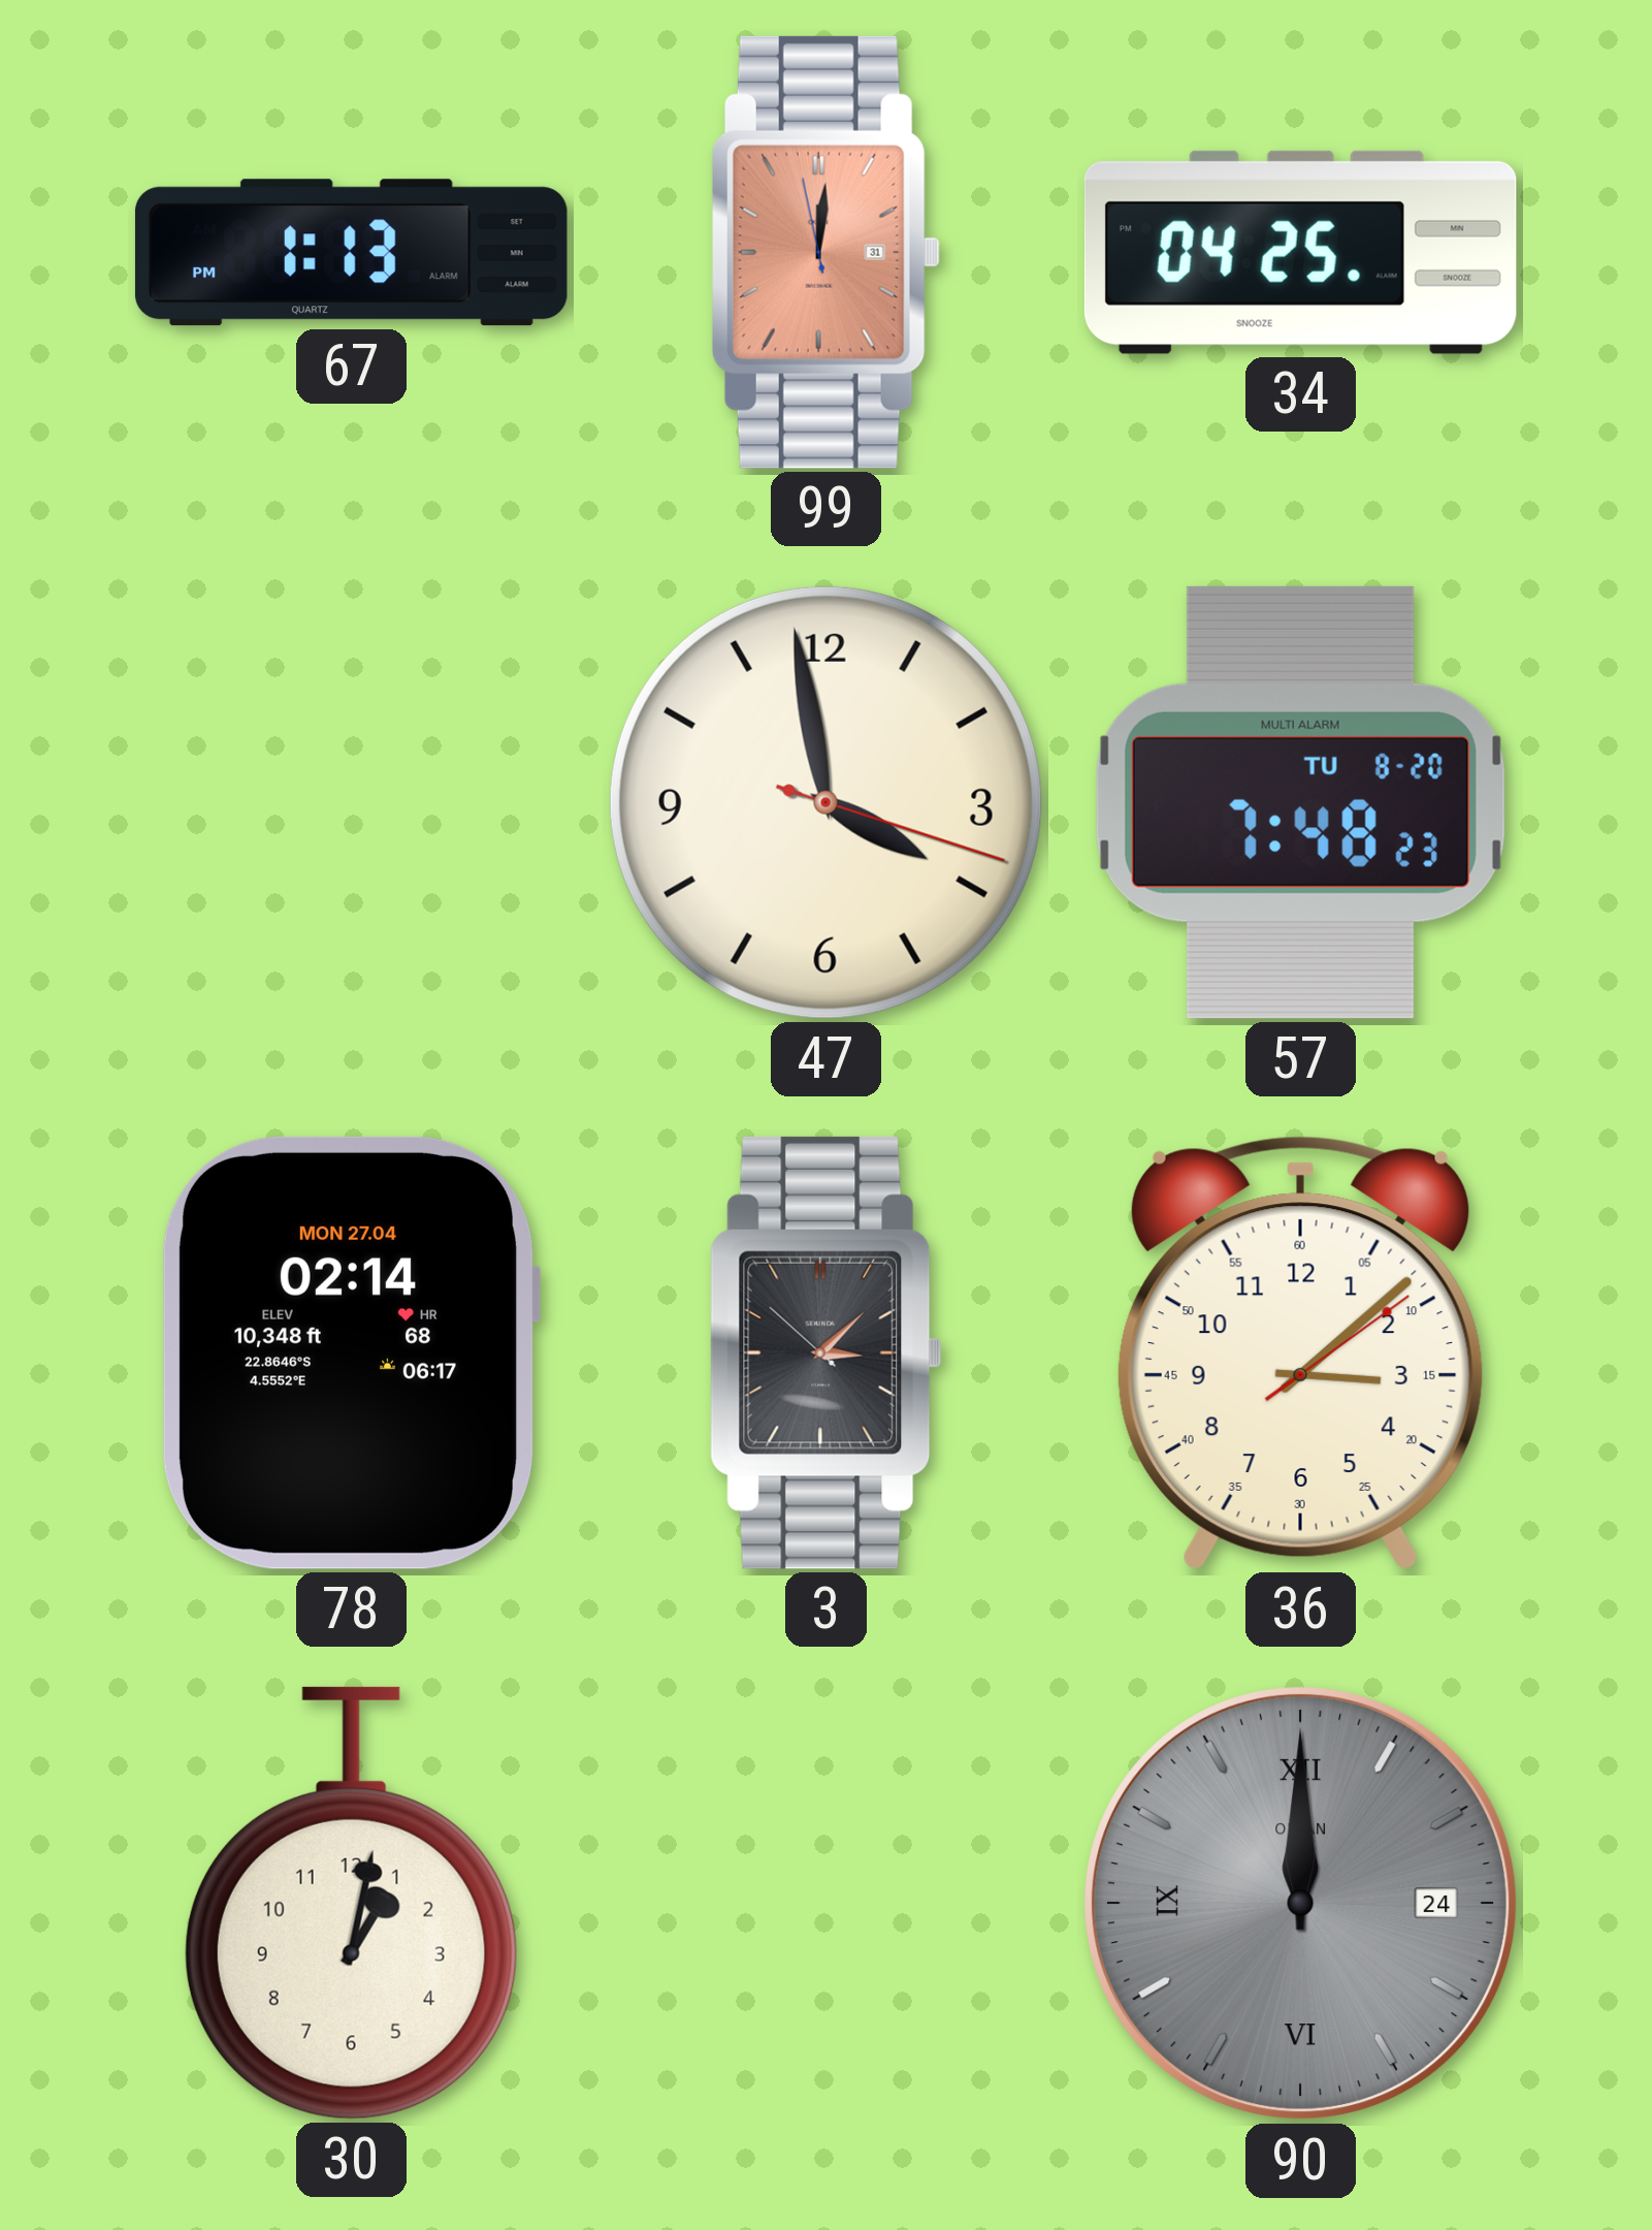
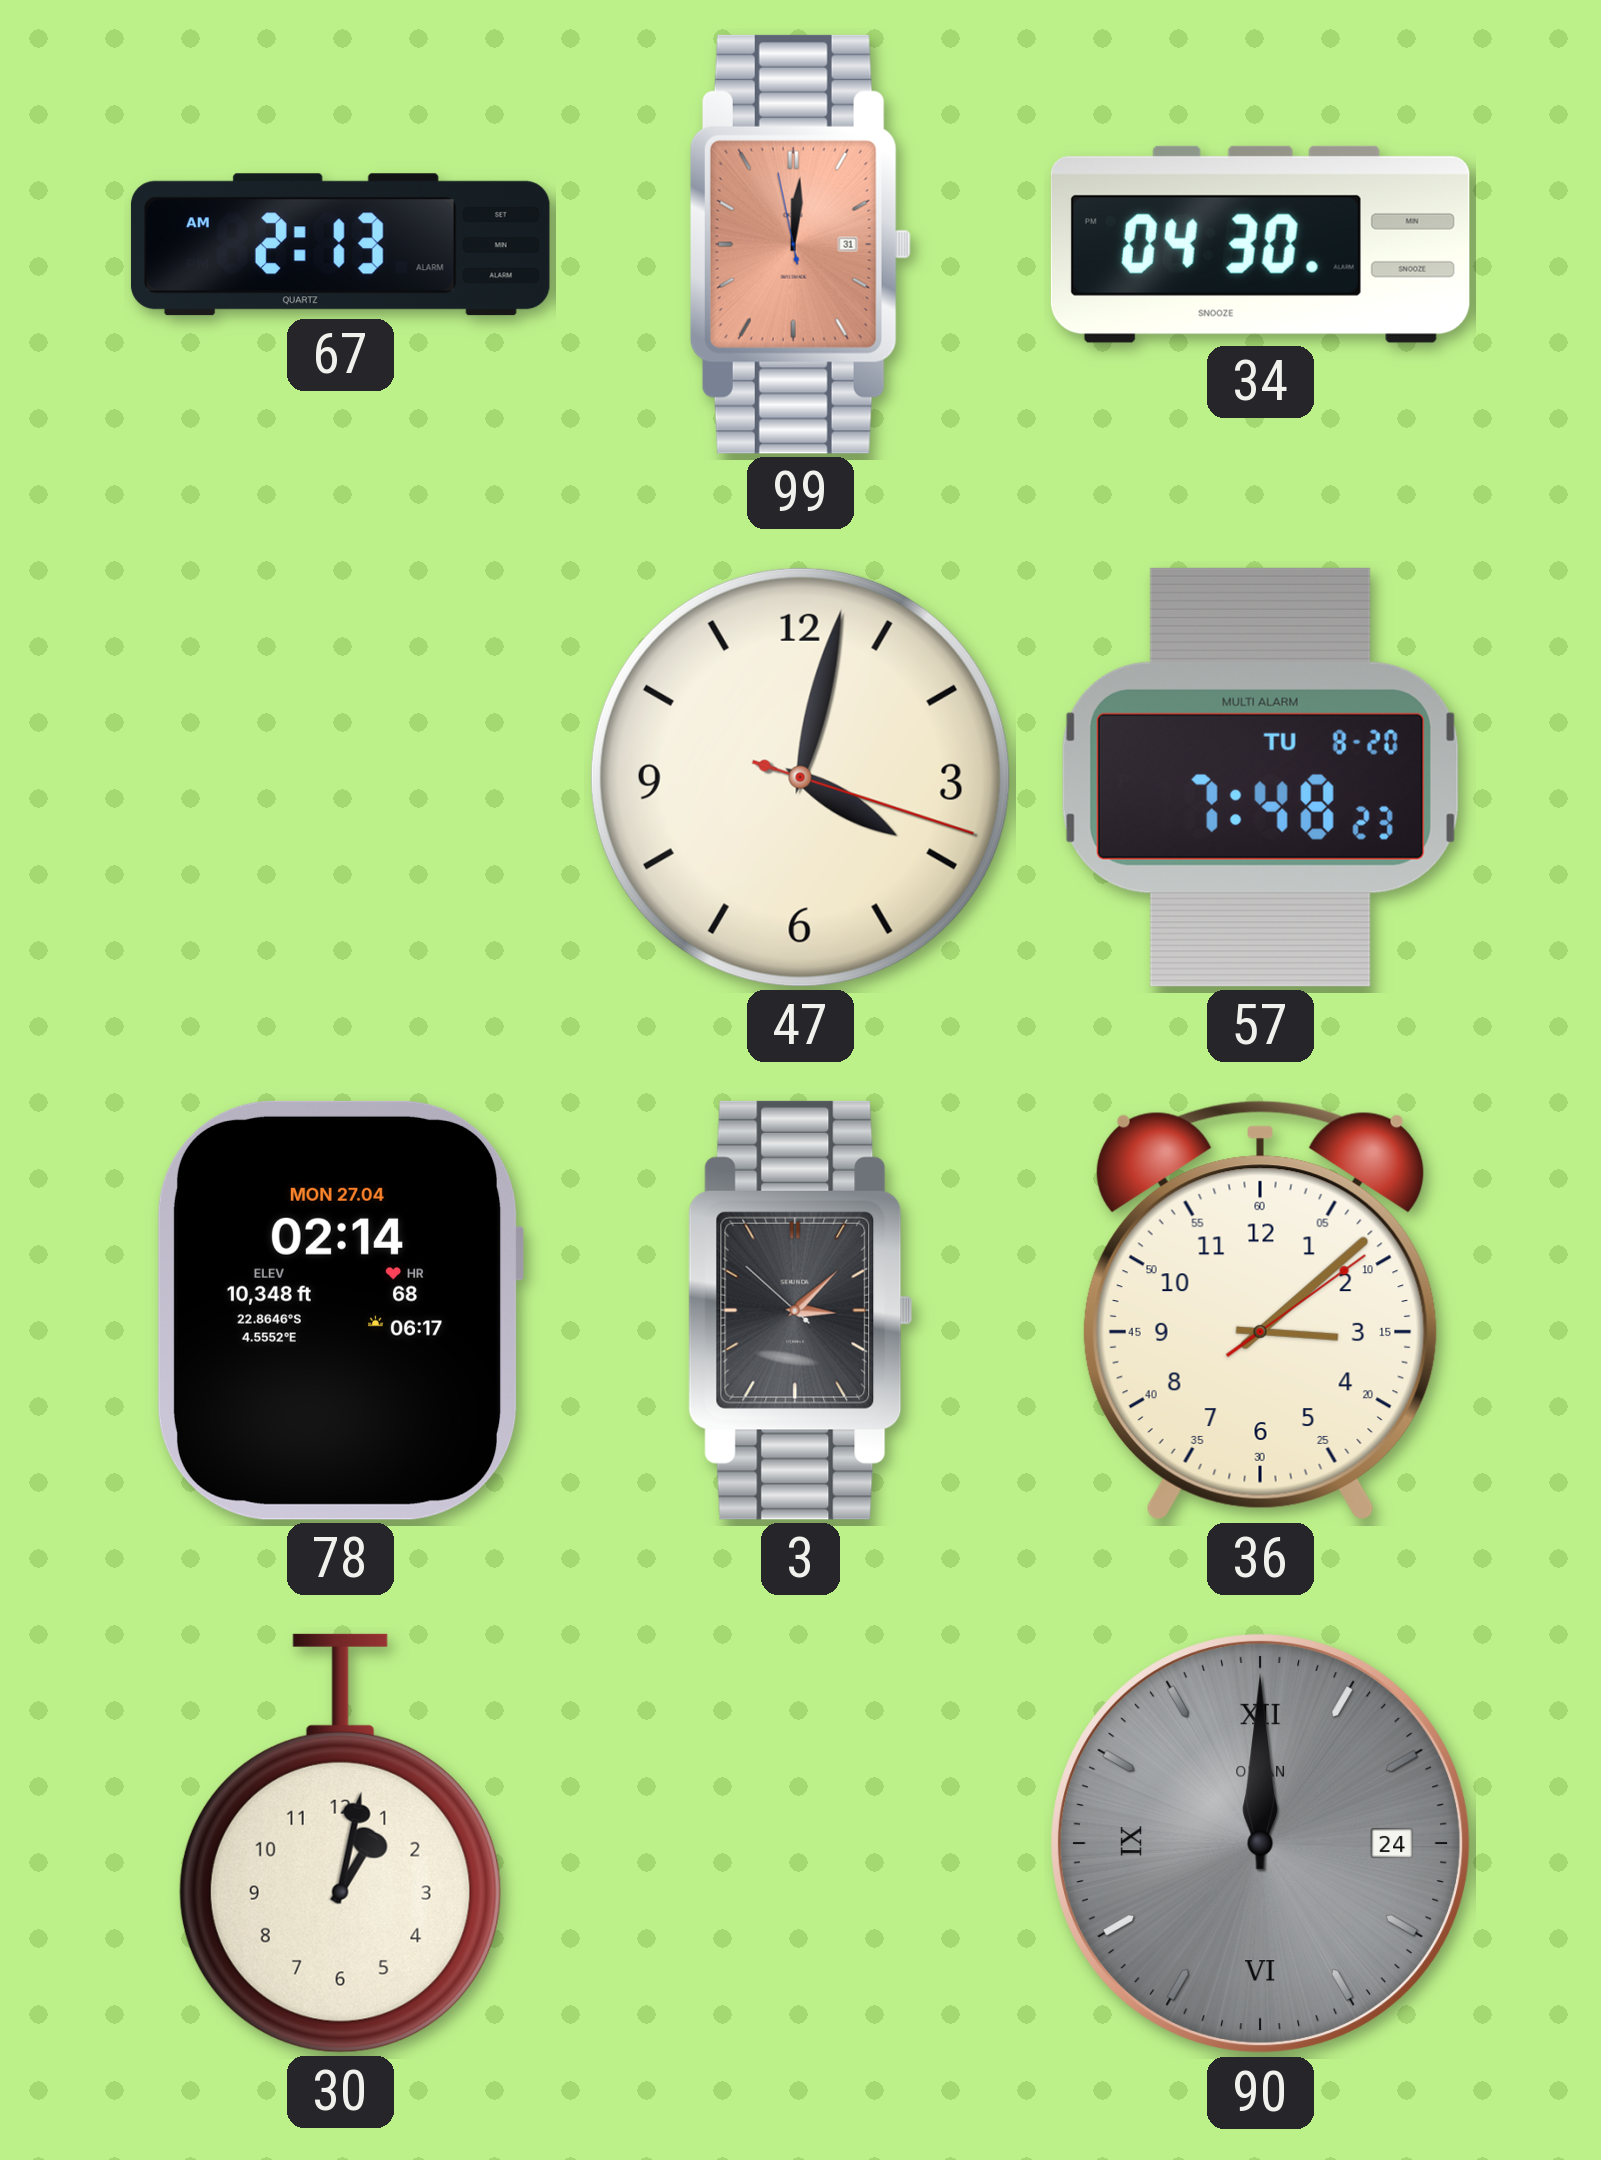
67: 1:13 -> 2:13
34: 04:25 -> 04:30
47: 3:58 -> 4:02
